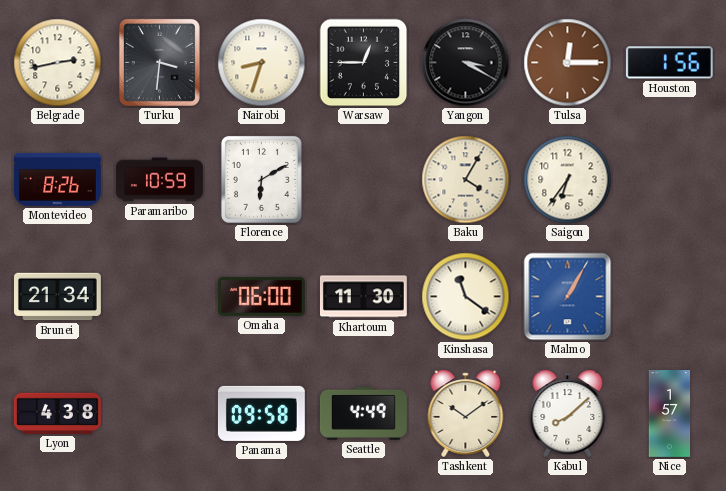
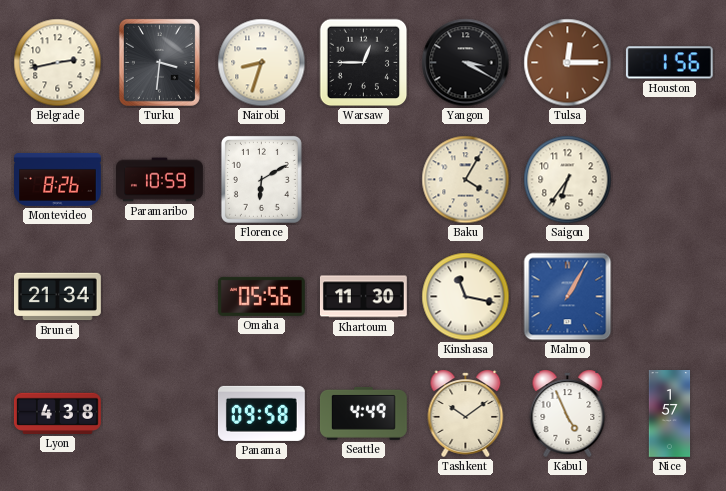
Omaha: 06:00 -> 05:56
Kinshasa: 11:21 -> 11:17
Kabul: 8:08 -> 4:56
